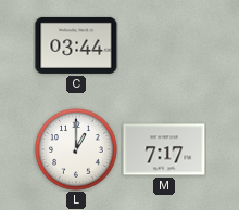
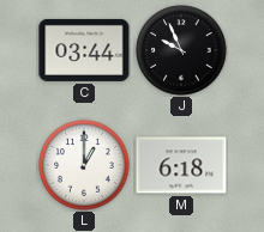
J: none -> 9:56
M: 7:17 -> 6:18
